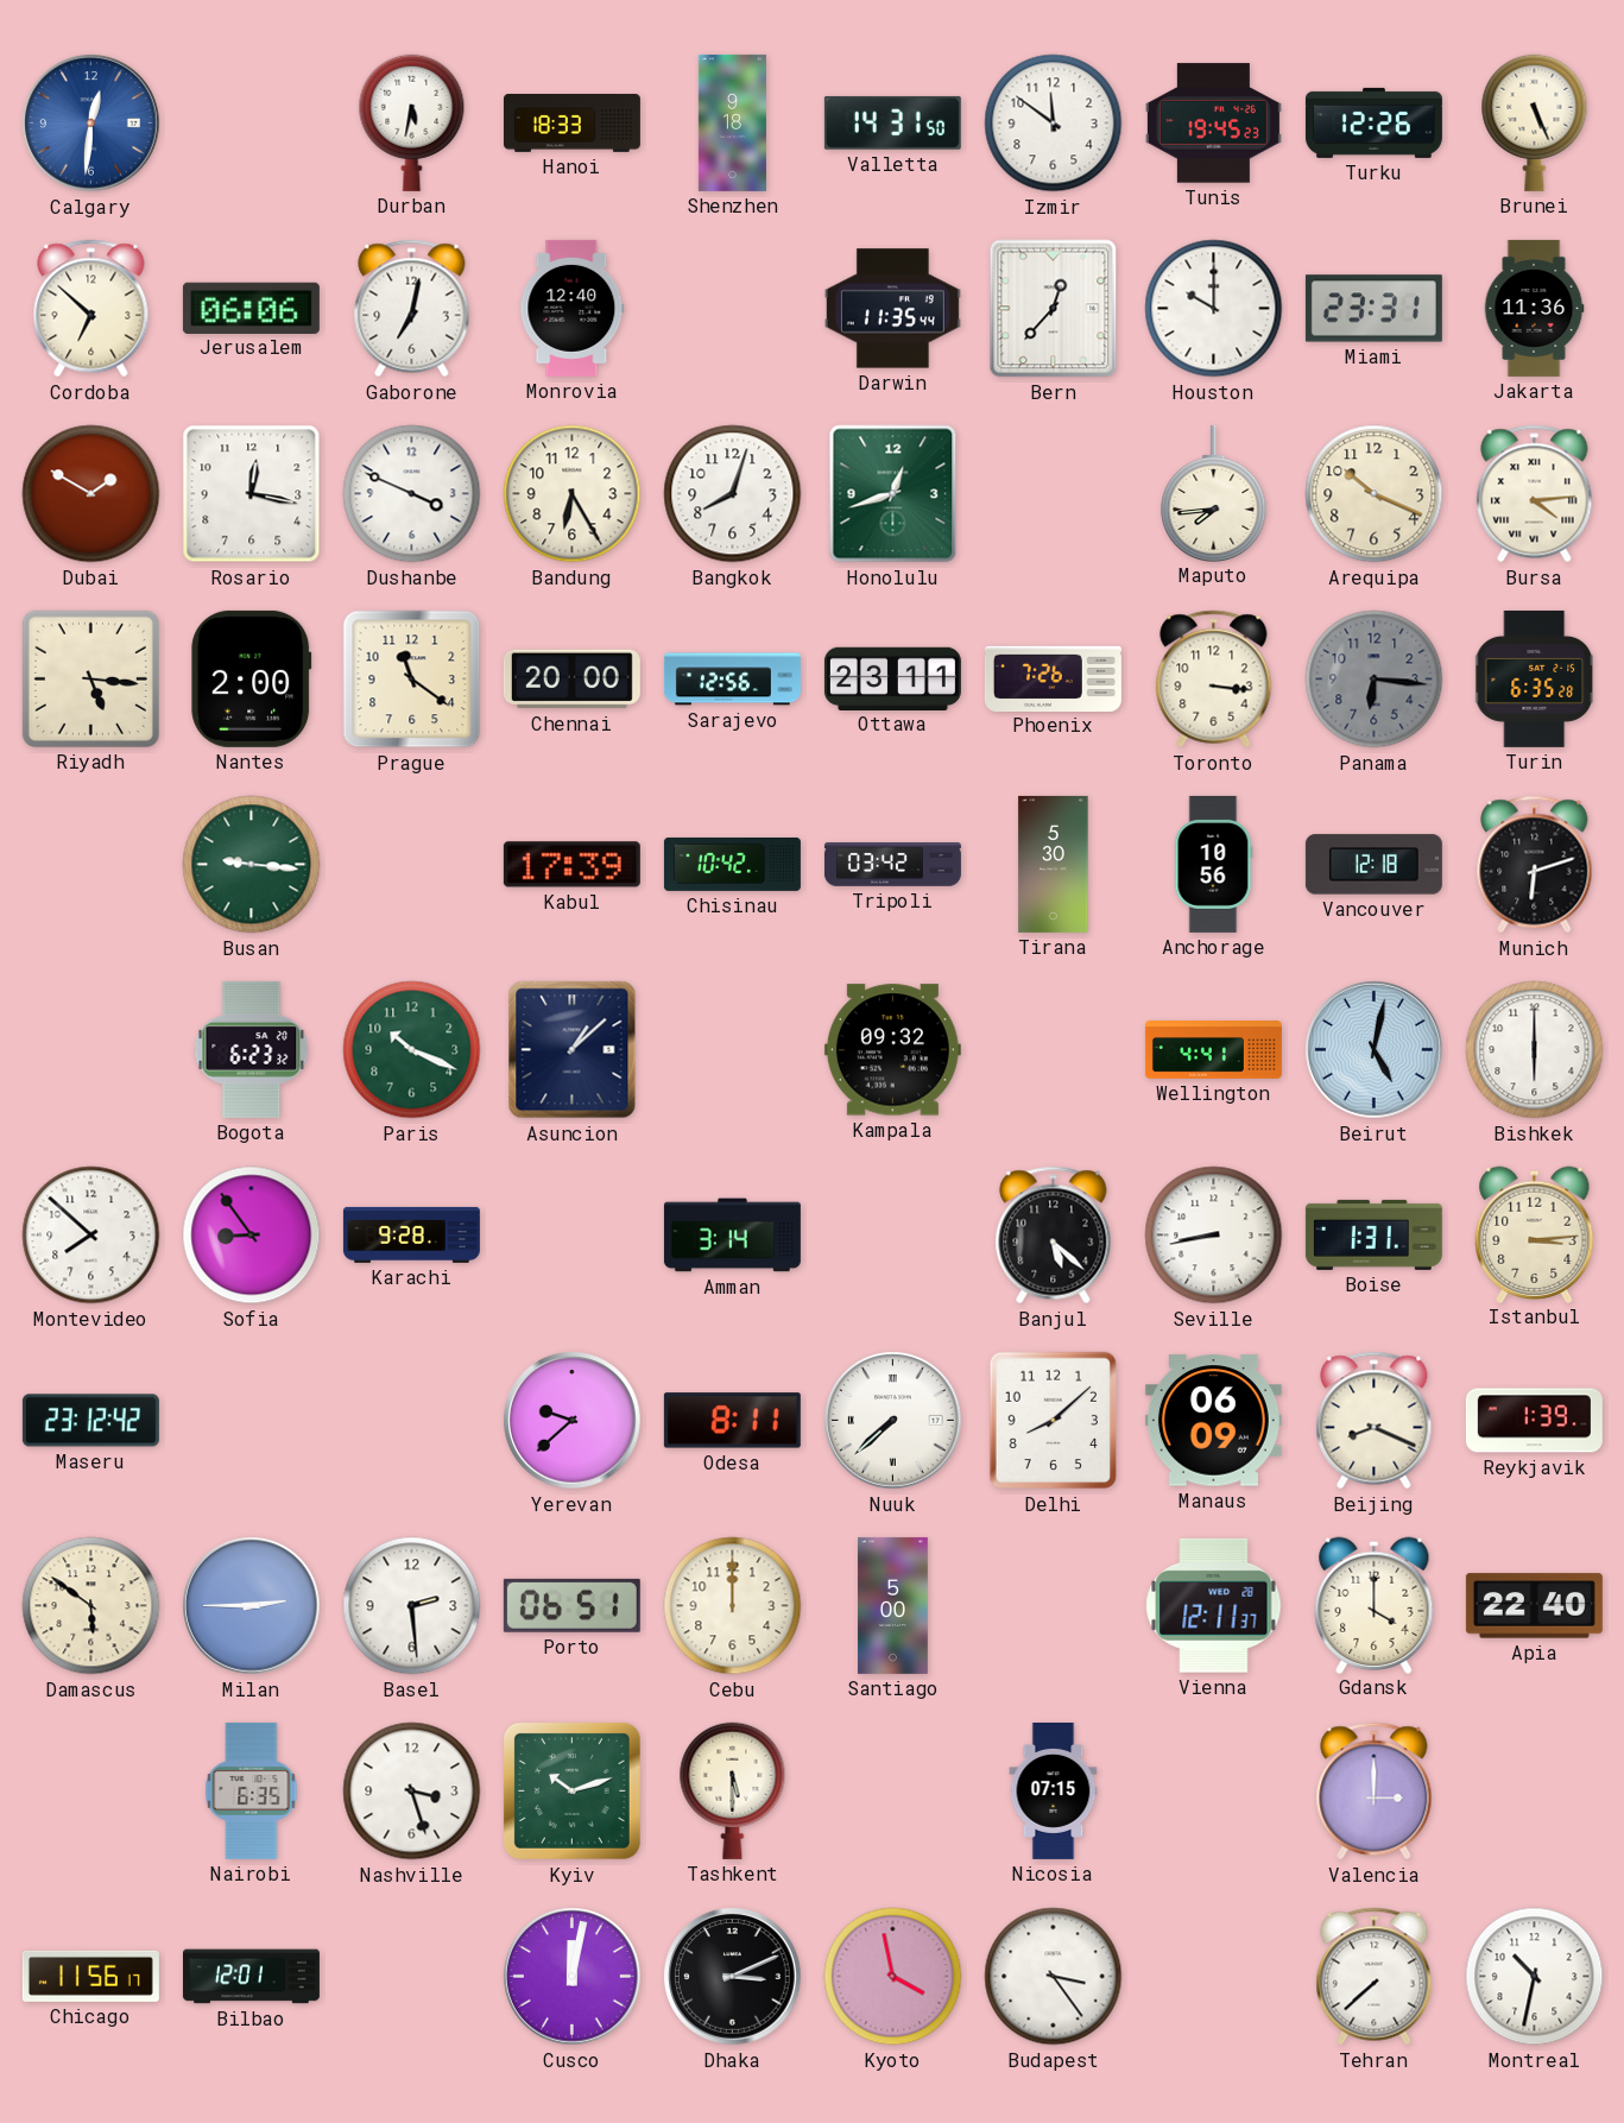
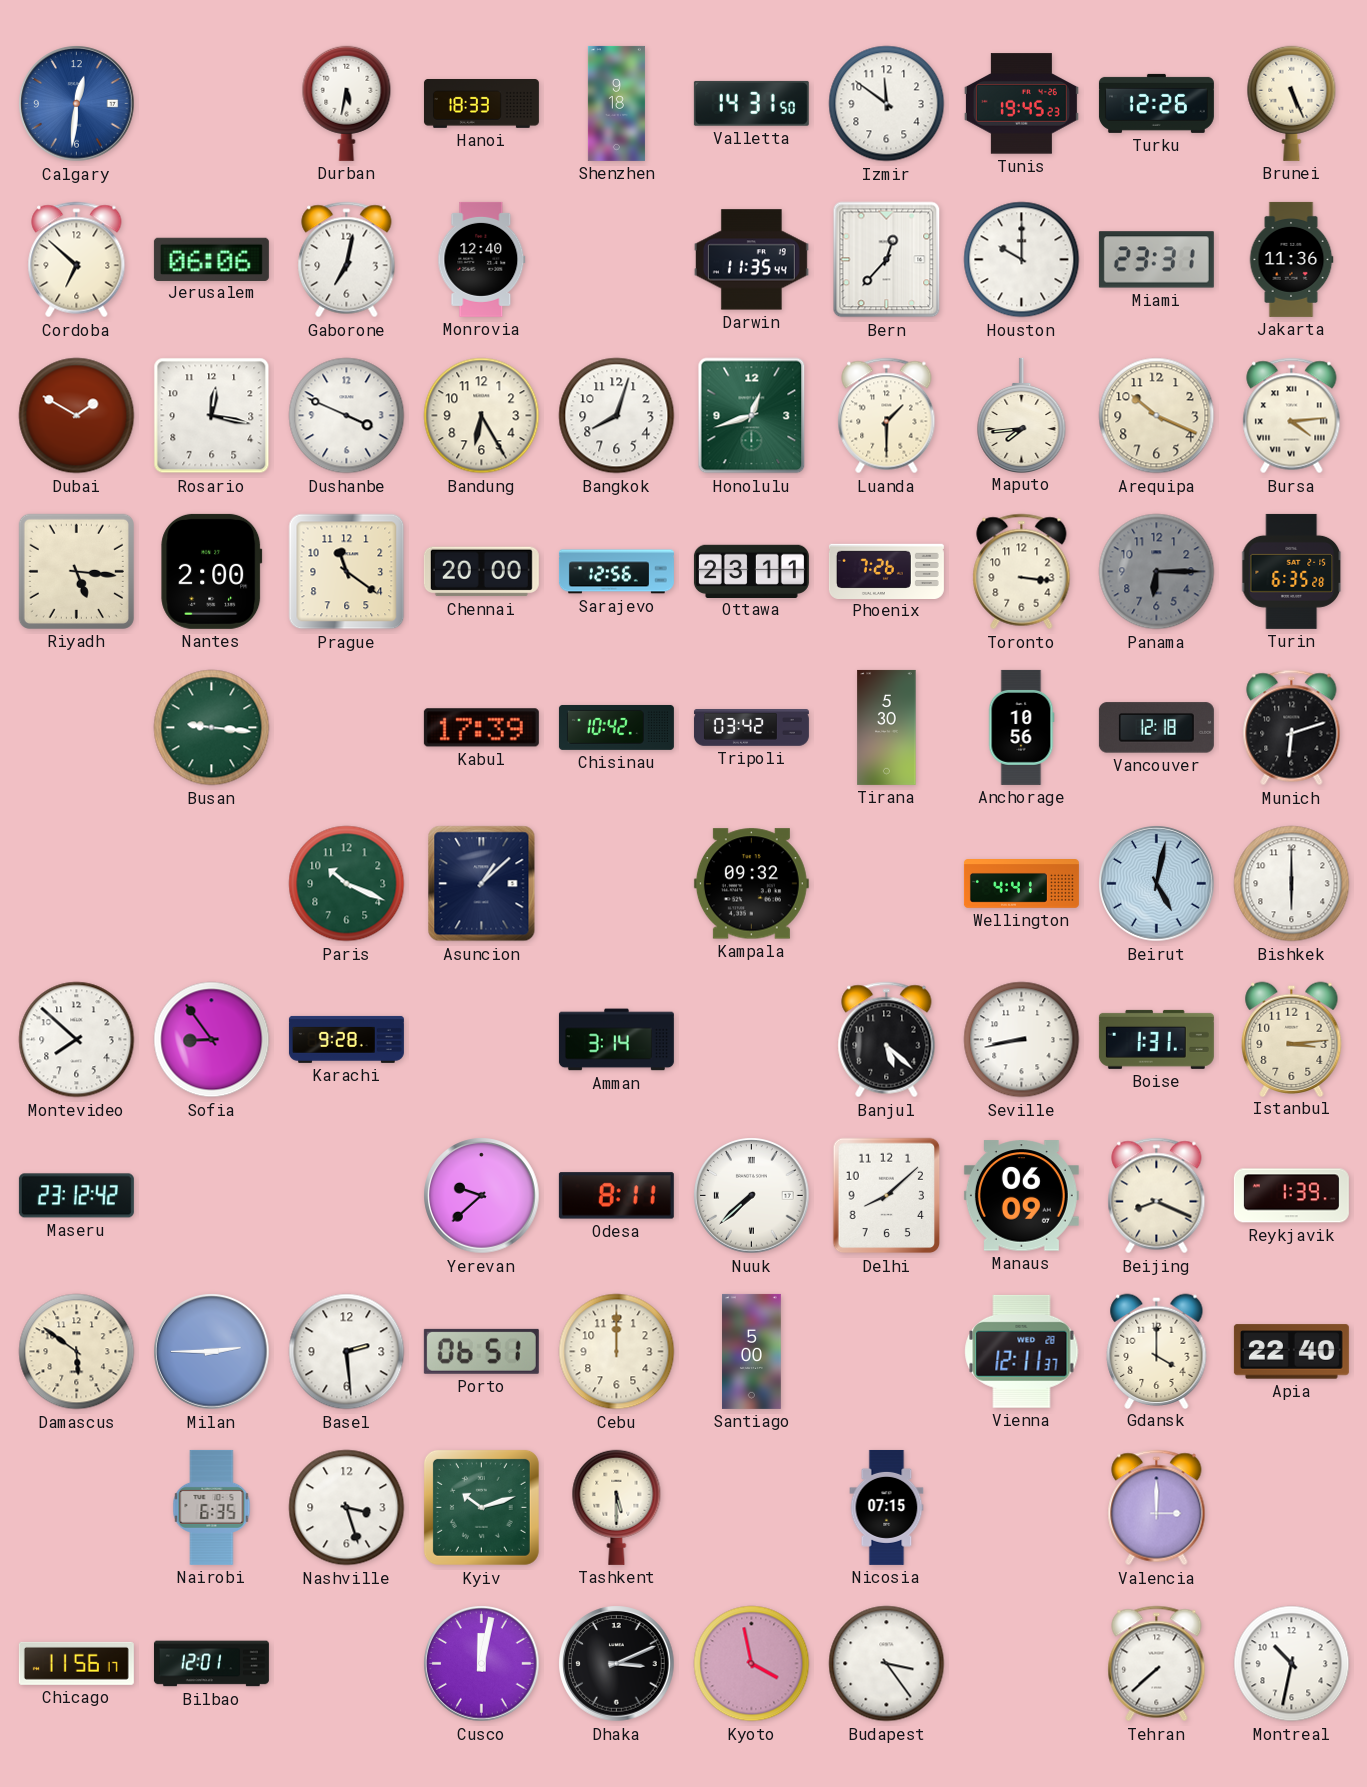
Luanda: none -> 1:30
Panama: 6:16 -> 6:15
Bogota: 6:23 -> none
